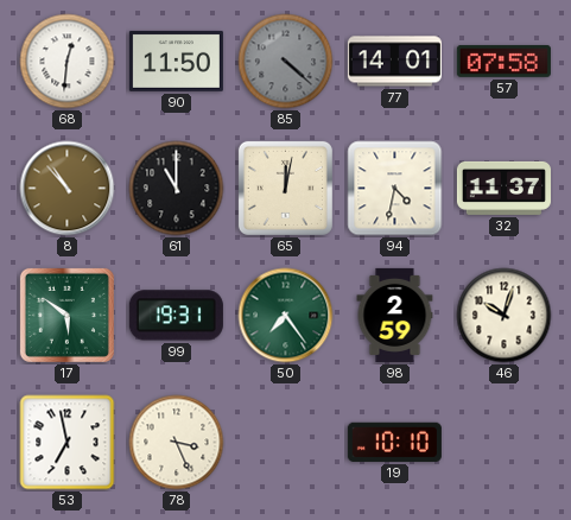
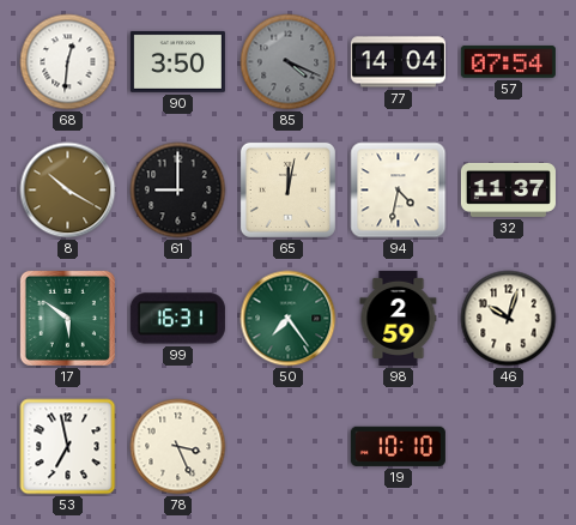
90: 11:50 -> 3:50
85: 4:22 -> 4:19
77: 14:01 -> 14:04
57: 07:58 -> 07:54
8: 10:53 -> 10:20
61: 11:00 -> 9:00
99: 19:31 -> 16:31
